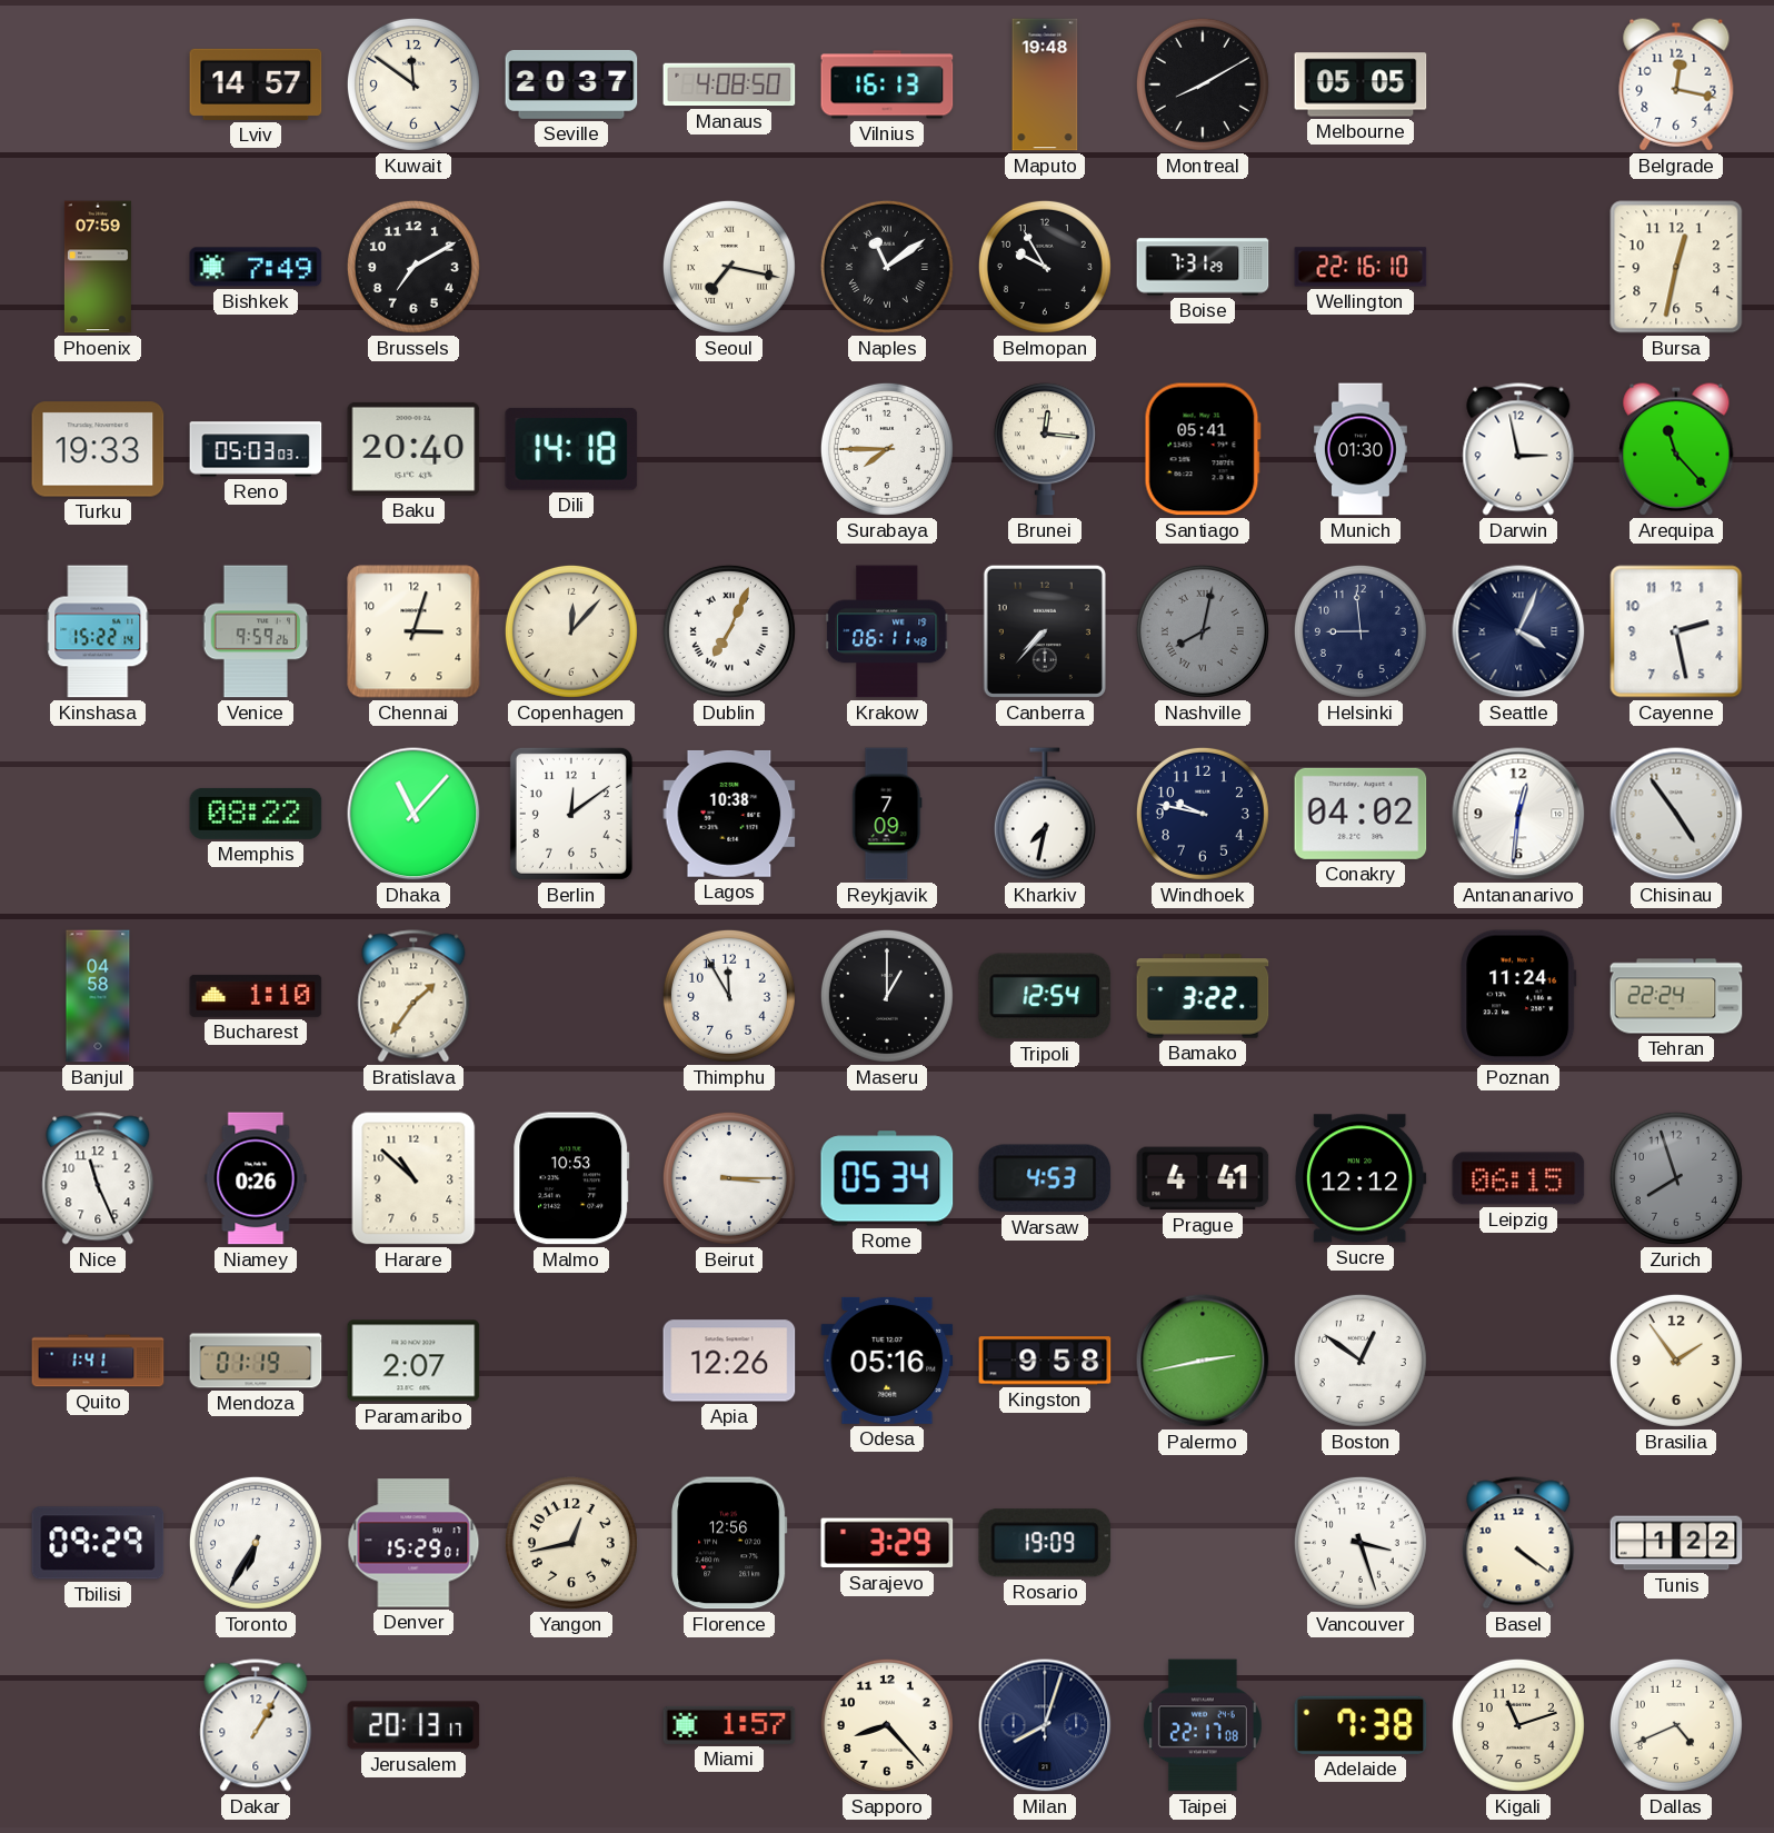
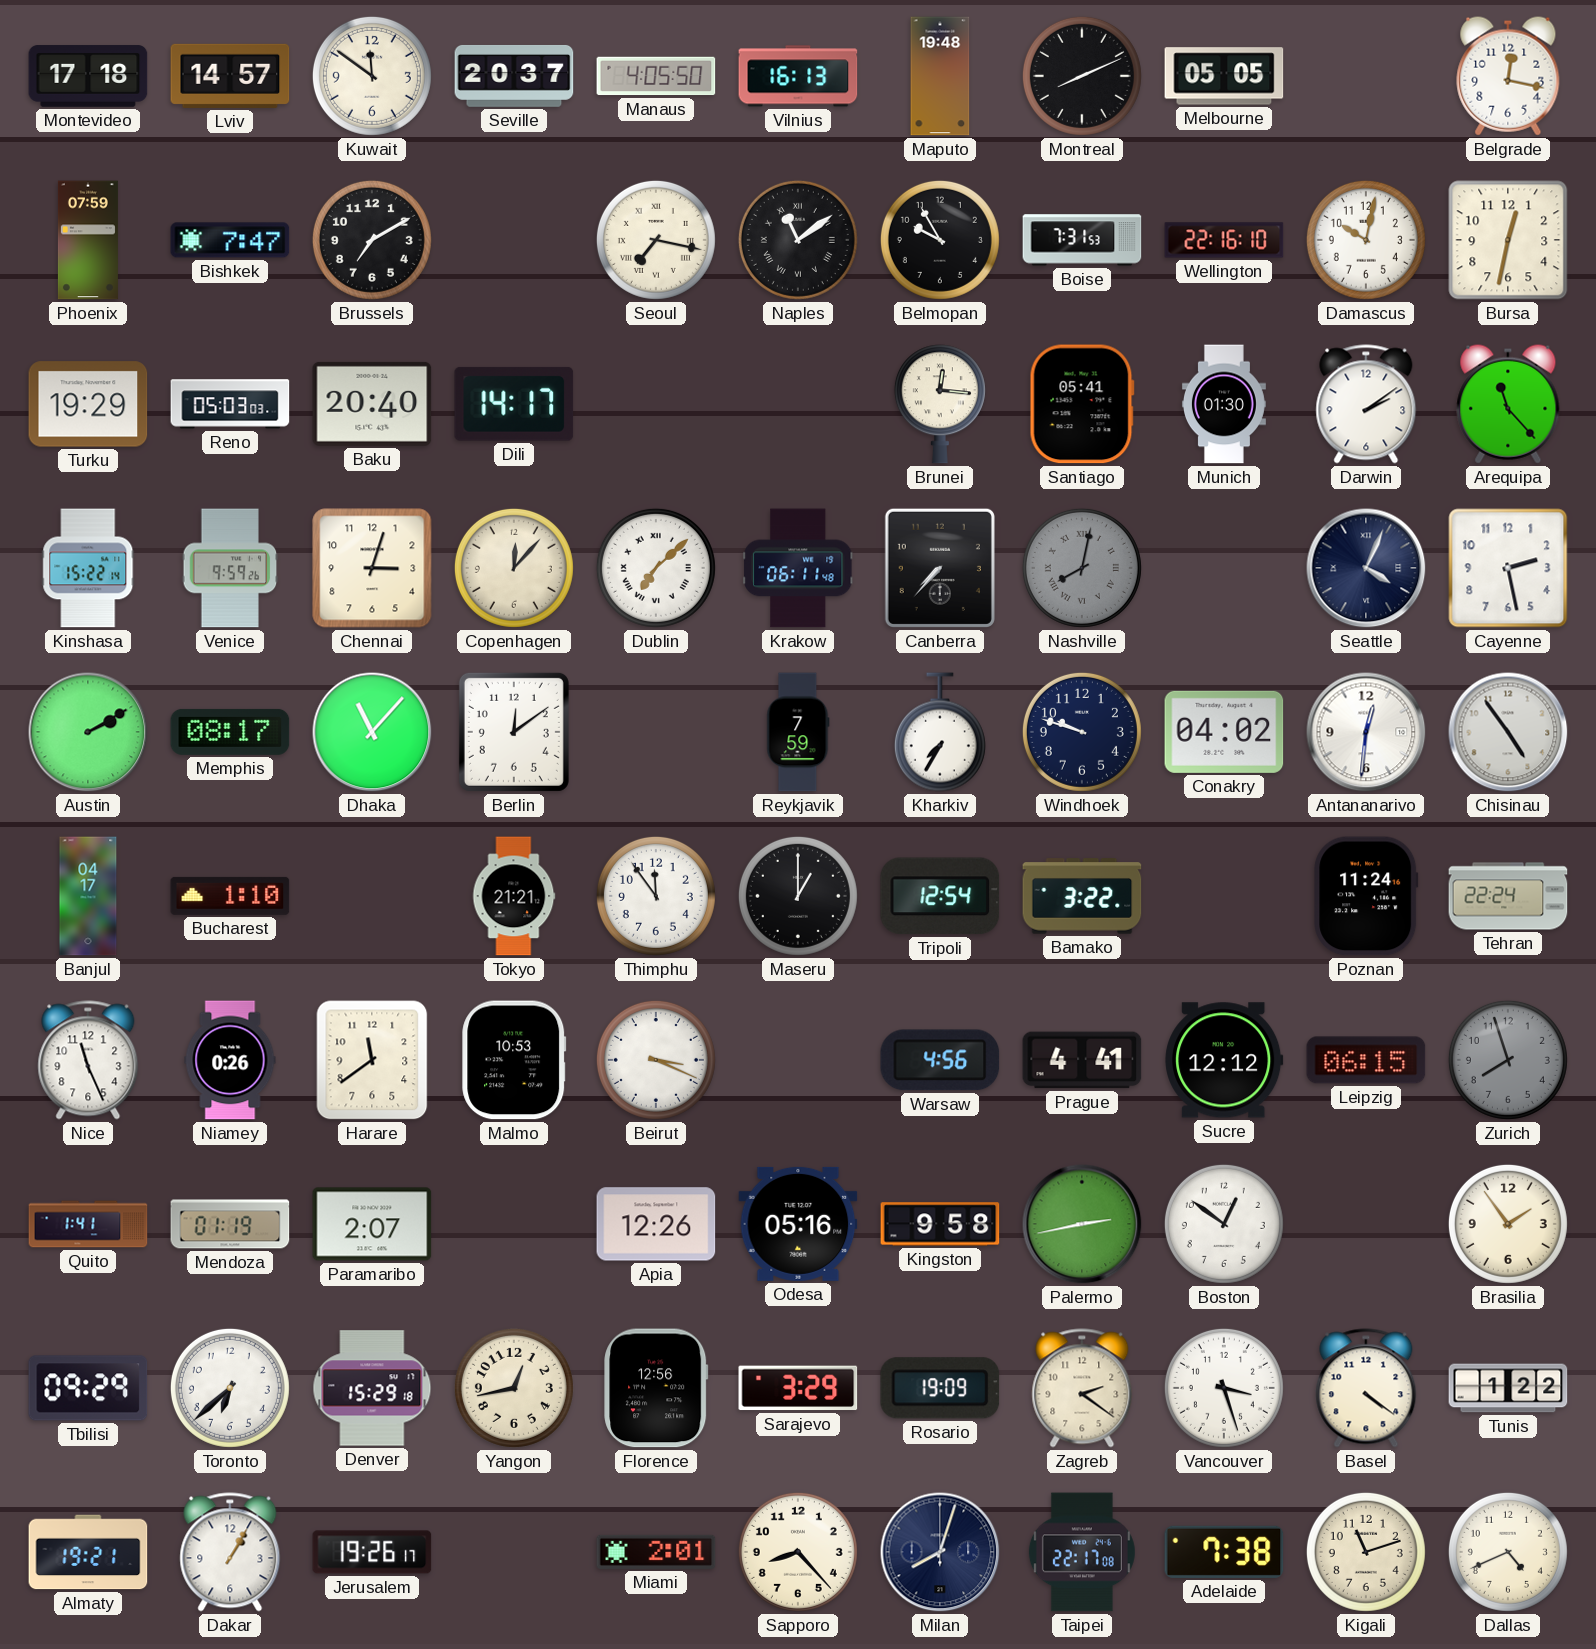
Montevideo: none -> 17:18
Manaus: 4:08 -> 4:05
Montreal: 8:10 -> 8:11
Bishkek: 7:49 -> 7:47
Boise: 7:31:29 -> 7:31:53
Damascus: none -> 10:02
Turku: 19:33 -> 19:29
Dili: 14:18 -> 14:17
Surabaya: 7:45 -> none
Darwin: 2:58 -> 2:09
Dublin: 7:04 -> 7:08
Helsinki: 8:59 -> none
Austin: none -> 2:10
Memphis: 08:22 -> 08:17
Lagos: 10:38 -> none
Reykjavik: 7:09 -> 7:59
Kharkiv: 7:32 -> 7:35
Windhoek: 9:47 -> 9:48
Banjul: 04:58 -> 04:17
Bratislava: 1:36 -> none
Tokyo: none -> 21:21
Thimphu: 11:55 -> 11:54
Harare: 10:52 -> 11:39
Beirut: 3:15 -> 3:19
Rome: 05:34 -> none
Warsaw: 4:53 -> 4:56
Toronto: 6:35 -> 6:38
Denver: 15:29:01 -> 15:29:18
Zagreb: none -> 2:21
Almaty: none -> 19:21
Jerusalem: 20:13 -> 19:26
Miami: 1:57 -> 2:01
